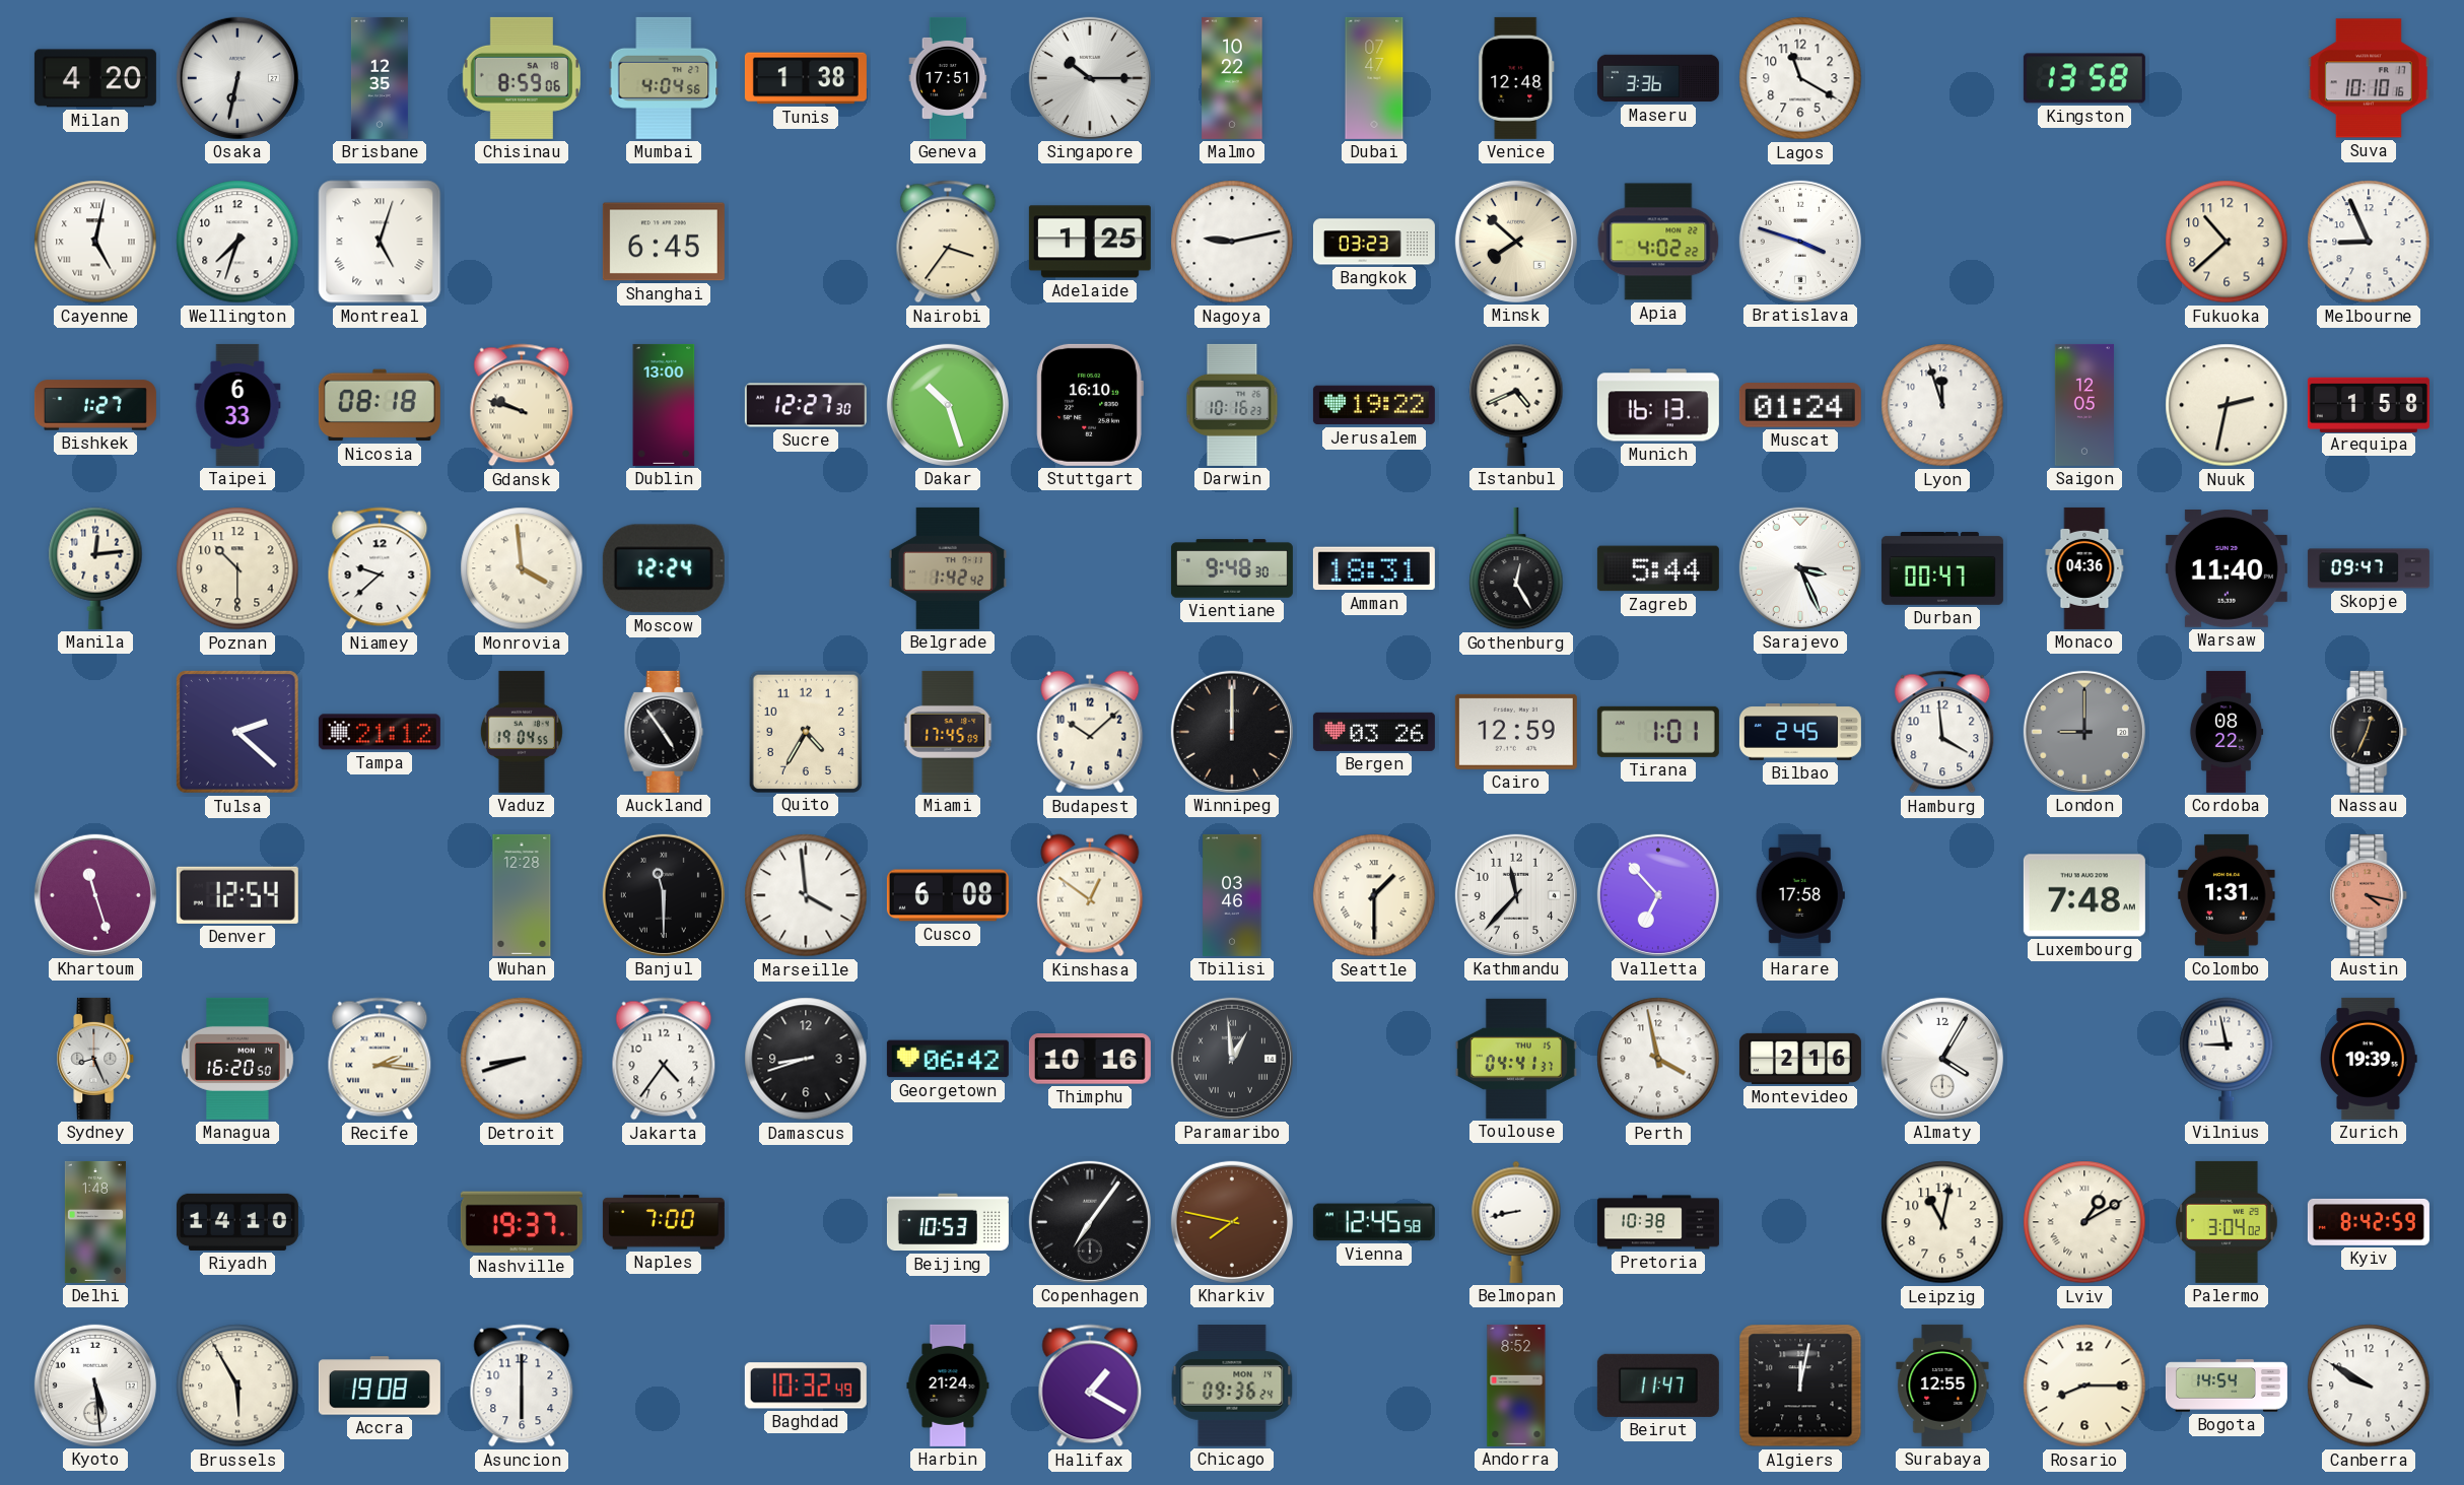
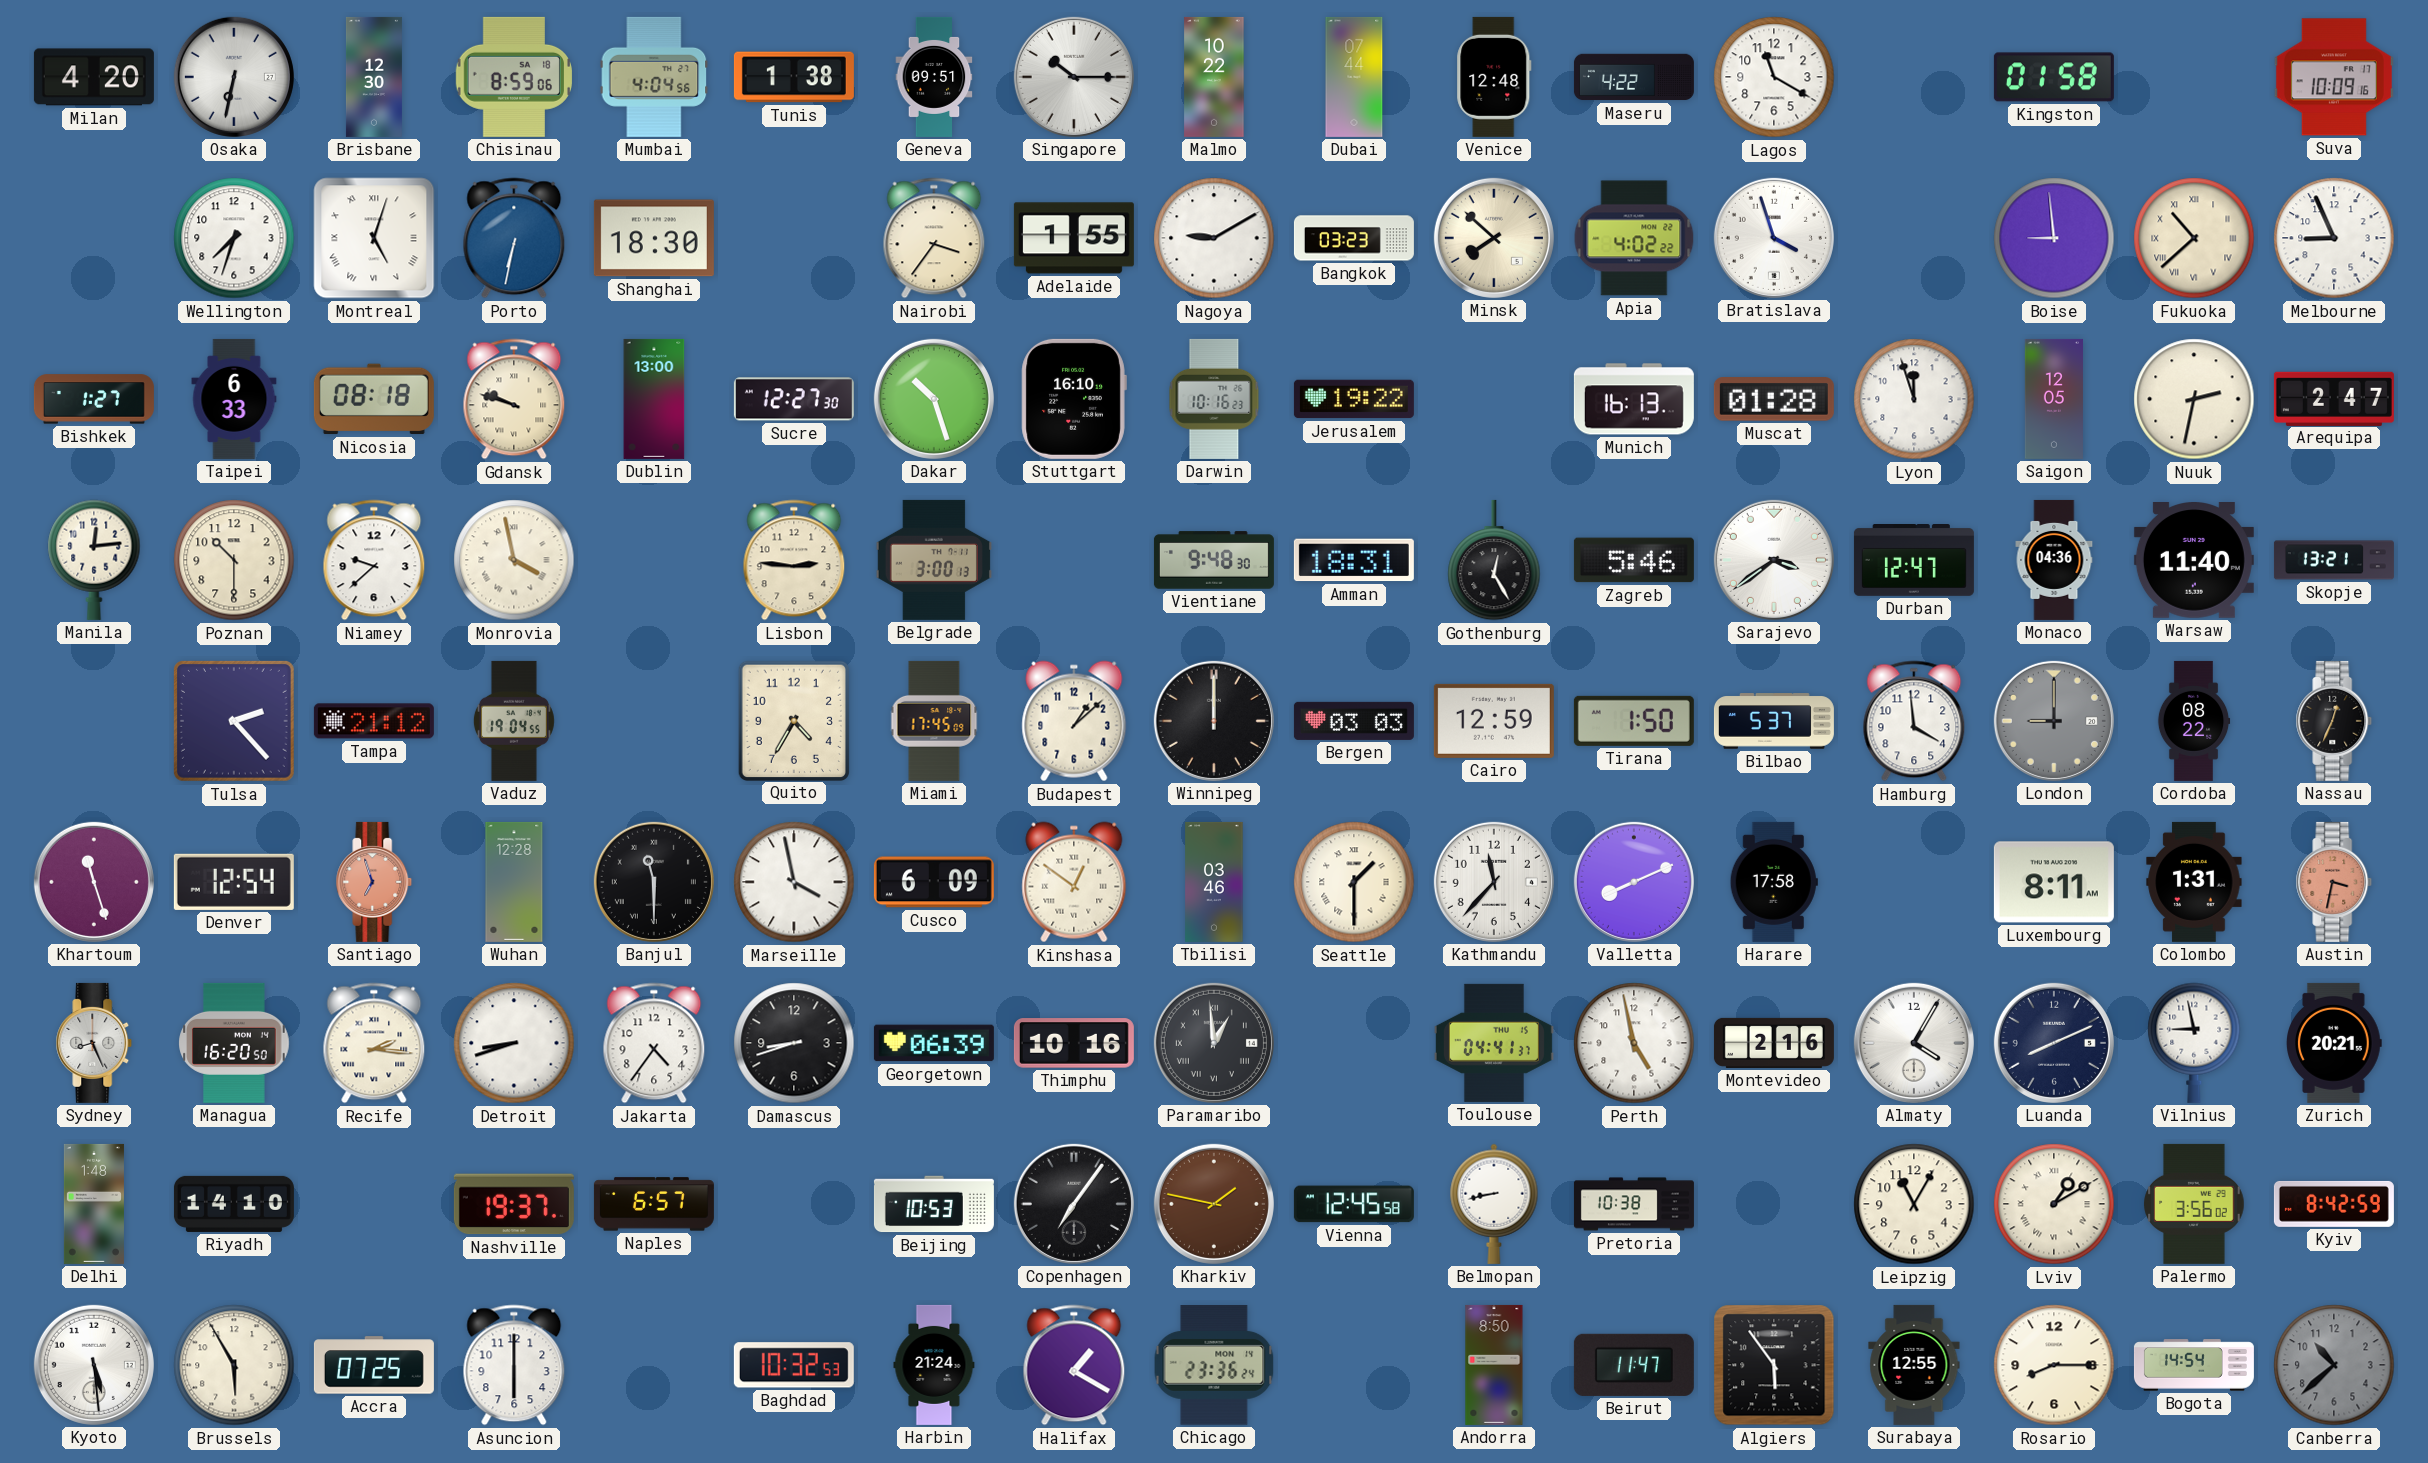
Brisbane: 12:35 -> 12:30
Geneva: 17:51 -> 09:51
Dubai: 07:47 -> 07:44
Maseru: 3:36 -> 4:22
Kingston: 13:58 -> 01:58
Suva: 10:10 -> 10:09
Cayenne: 5:02 -> none
Porto: none -> 6:32
Shanghai: 6:45 -> 18:30
Adelaide: 1:25 -> 1:55
Nagoya: 9:13 -> 9:10
Bratislava: 3:48 -> 3:57
Boise: none -> 8:59
Fukuoka numerals: Arabic -> Roman
Istanbul: 4:41 -> none
Muscat: 01:24 -> 01:28
Arequipa: 1:58 -> 2:47
Monrovia: 3:59 -> 3:58
Moscow: 12:24 -> none
Lisbon: none -> 2:46
Belgrade: 1:42 -> 3:00
Zagreb: 5:44 -> 5:46
Sarajevo: 3:26 -> 3:39
Durban: 00:47 -> 12:47
Skopje: 09:47 -> 13:21
Tulsa: 2:22 -> 2:23
Auckland: 4:54 -> none
Budapest: 10:08 -> 1:08
Bergen: 03:26 -> 03:03
Tirana: 1:01 -> 1:50
Bilbao: 2:45 -> 5:37
Santiago: none -> 6:57
Marseille: 3:59 -> 3:58
Cusco: 6:08 -> 6:09
Valletta: 6:53 -> 8:11
Luxembourg: 7:48 -> 8:11
Austin: 4:17 -> 3:32
Georgetown: 06:42 -> 06:39
Perth: 3:58 -> 4:58
Luanda: none -> 8:11
Zurich: 19:39 -> 20:21
Naples: 7:00 -> 6:57
Kharkiv: 7:47 -> 1:47
Leipzig: 11:02 -> 11:05
Palermo: 3:04 -> 3:56
Accra: 19:08 -> 07:25
Baghdad: 10:32:49 -> 10:32:53
Chicago: 09:36 -> 23:36
Andorra: 8:52 -> 8:50
Algiers: 12:02 -> 5:54
Canberra: 9:50 -> 10:38
Canberra dial: white -> grey
